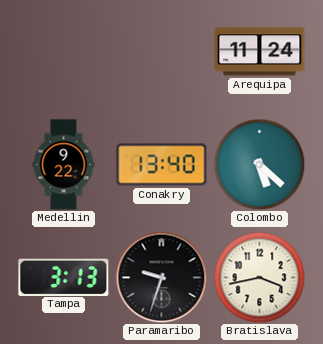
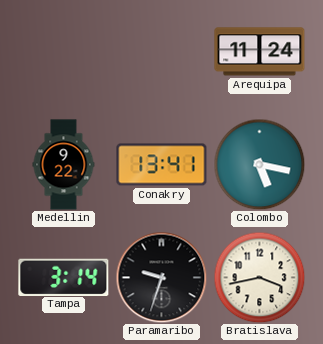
Conakry: 13:40 -> 13:41
Colombo: 5:22 -> 5:17
Tampa: 3:13 -> 3:14
